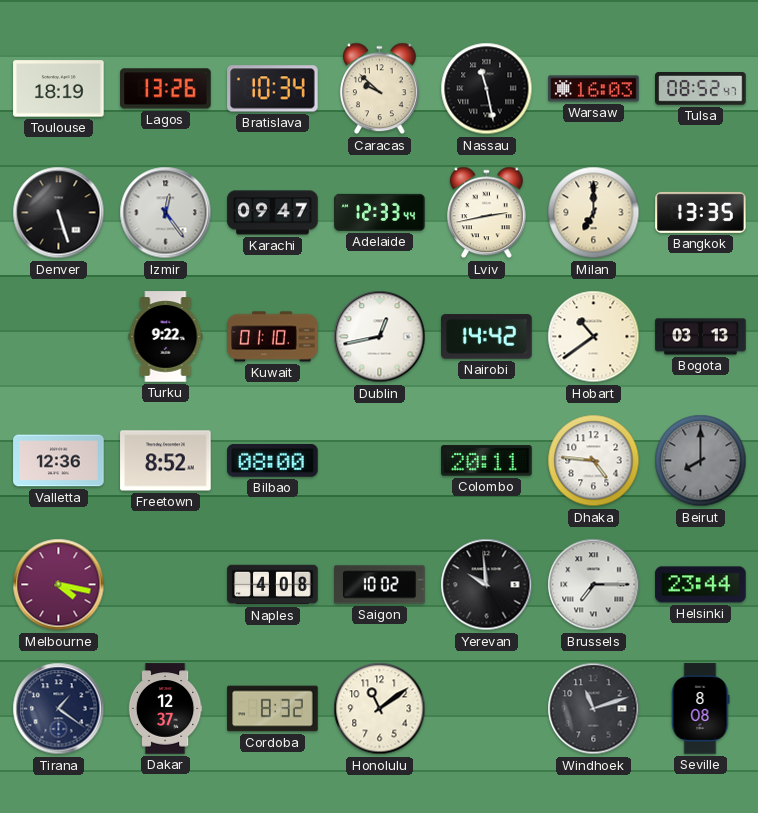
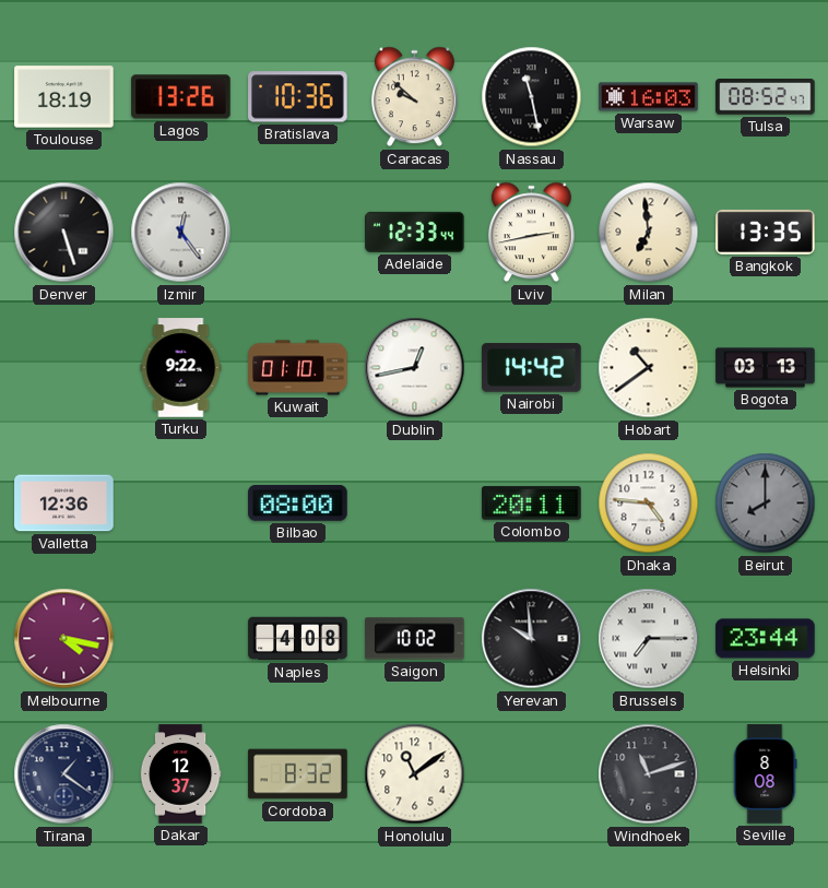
Bratislava: 10:34 -> 10:36
Karachi: 09:47 -> none
Milan: 7:00 -> 6:59
Freetown: 8:52 -> none
